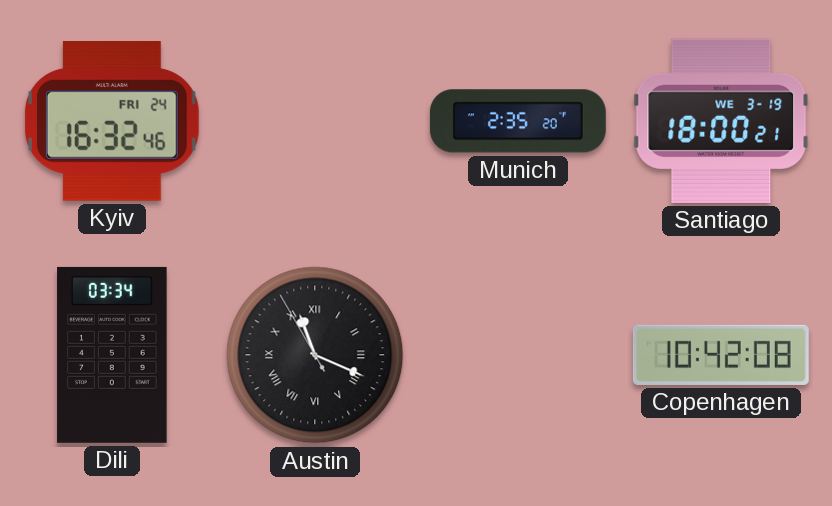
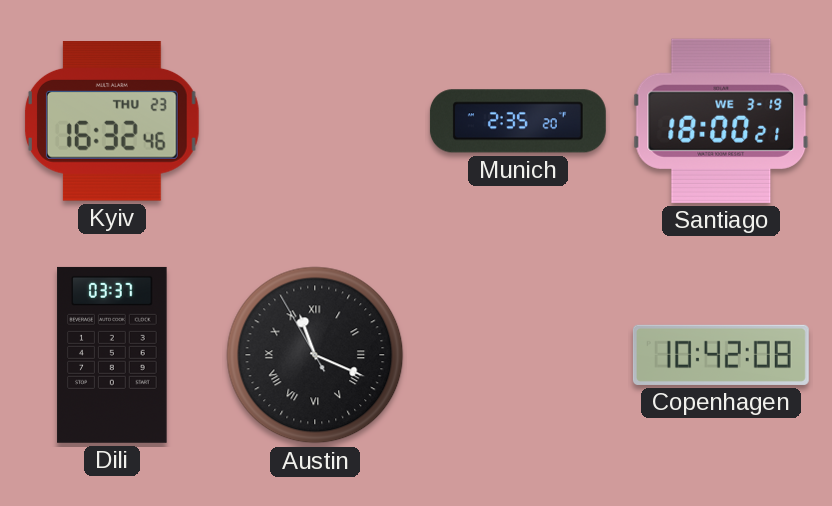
Kyiv date: FRI 24 -> THU 23
Dili: 03:34 -> 03:37
